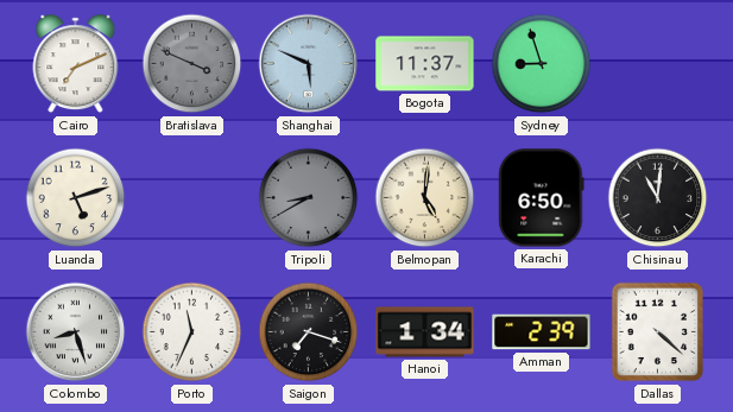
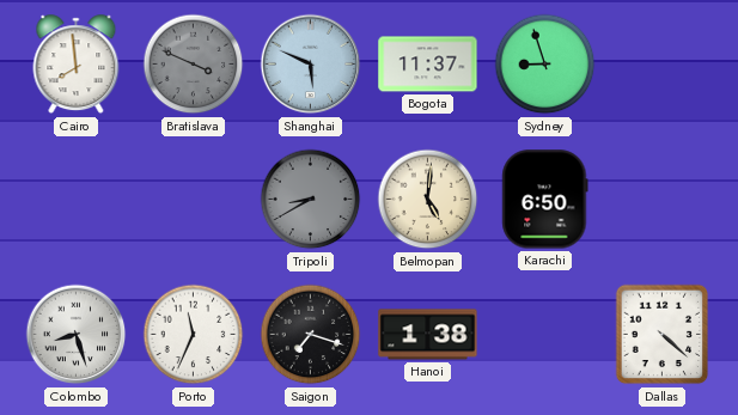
Cairo: 7:11 -> 7:59
Luanda: 5:12 -> none
Chisinau: 11:01 -> none
Hanoi: 1:34 -> 1:38
Amman: 2:39 -> none
